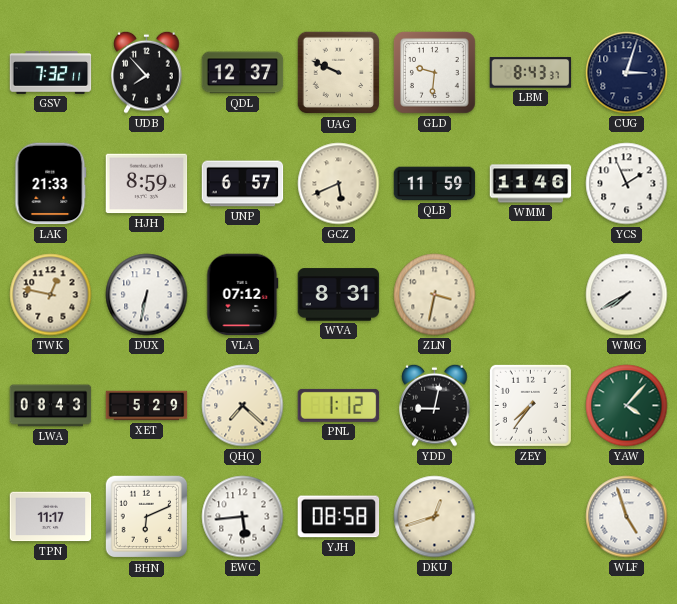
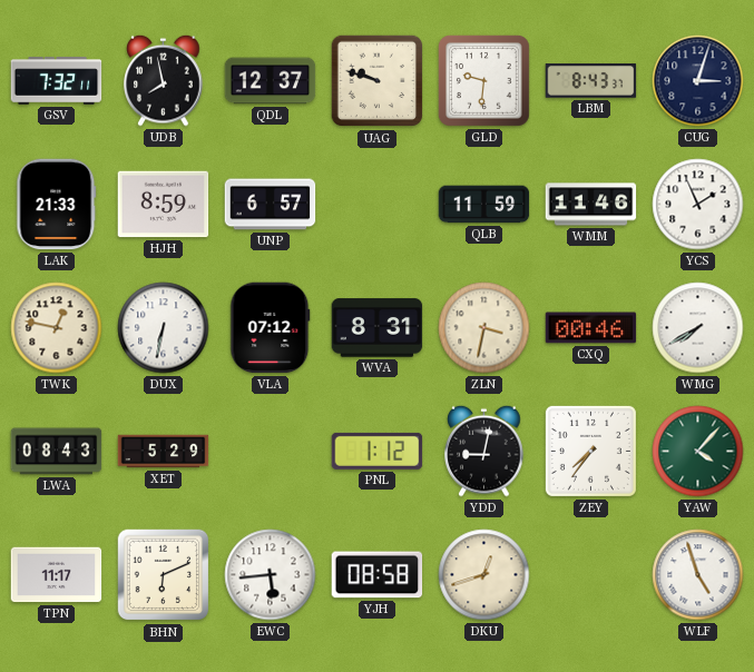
UDB: 7:53 -> 7:58
UAG: 9:49 -> 9:48
GCZ: 5:41 -> none
CXQ: none -> 00:46
QHQ: 7:22 -> none
